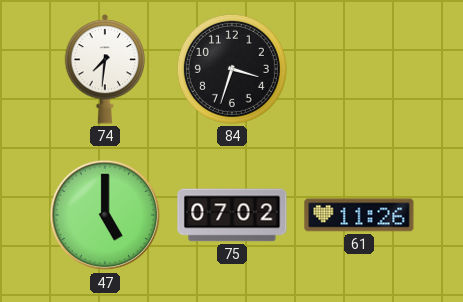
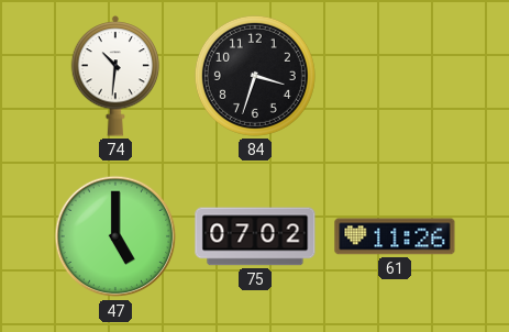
74: 7:31 -> 10:31
